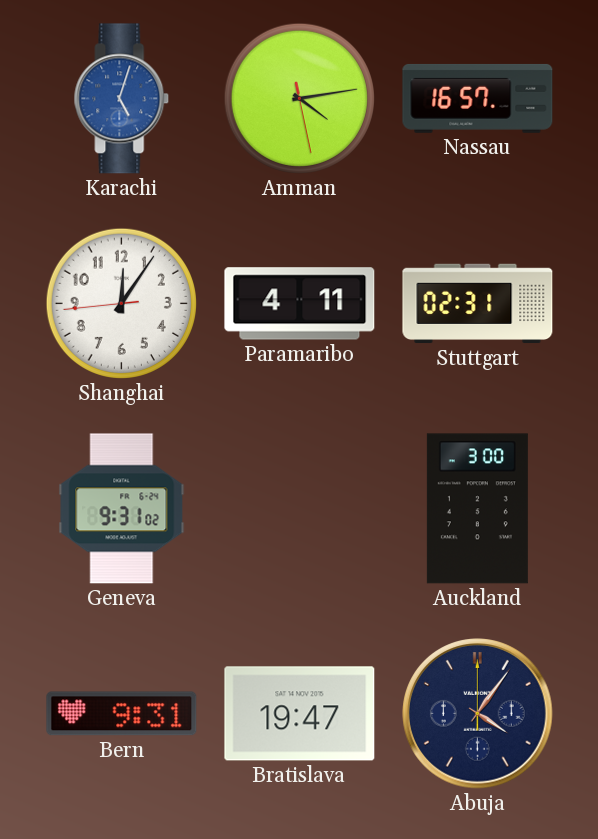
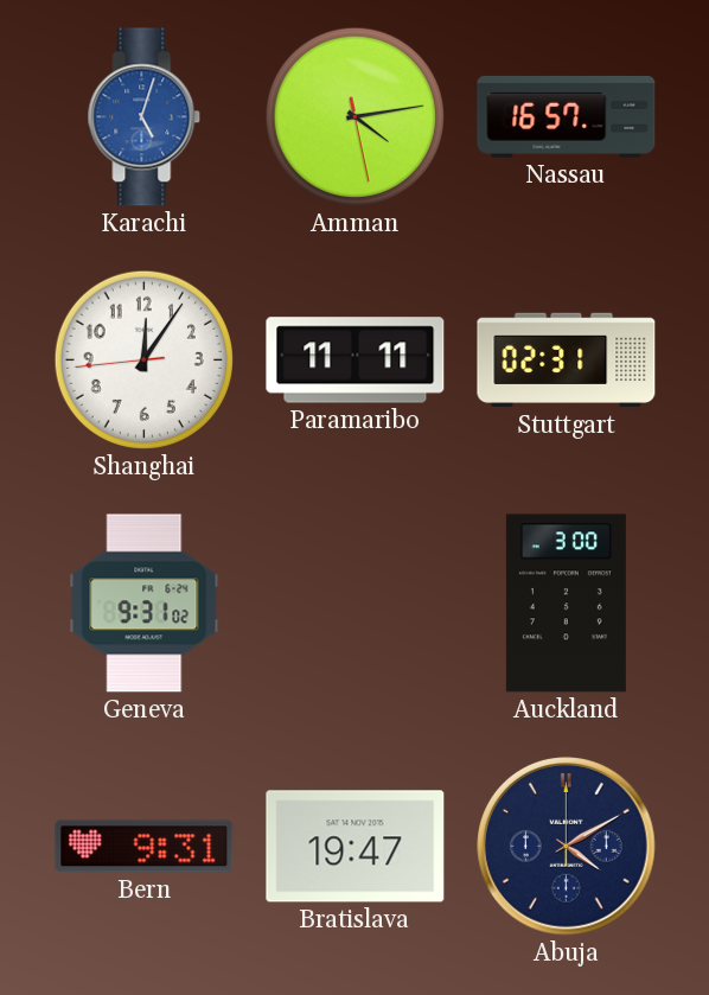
Paramaribo: 4:11 -> 11:11
Abuja: 4:06 -> 4:10
